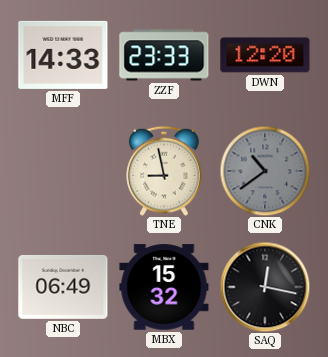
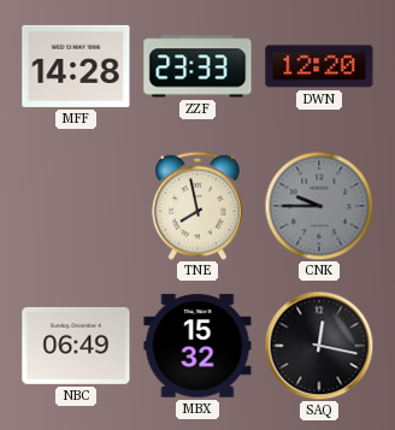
MFF: 14:33 -> 14:28
TNE: 8:58 -> 7:58
CNK: 10:39 -> 9:45
